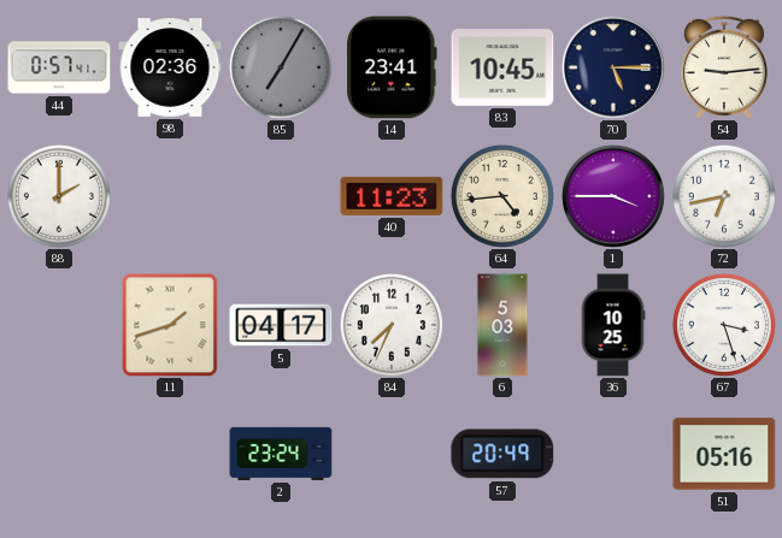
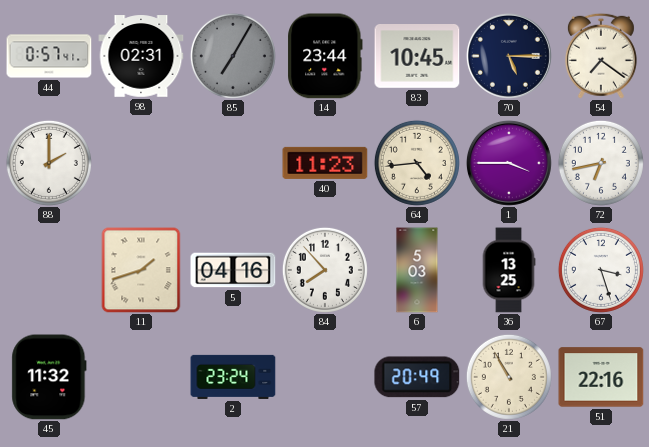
98: 02:36 -> 02:31
14: 23:41 -> 23:44
54: 9:14 -> 7:21
5: 04:17 -> 04:16
84: 7:34 -> 7:53
36: 10:25 -> 13:25
45: none -> 11:32
21: none -> 10:55
51: 05:16 -> 22:16
